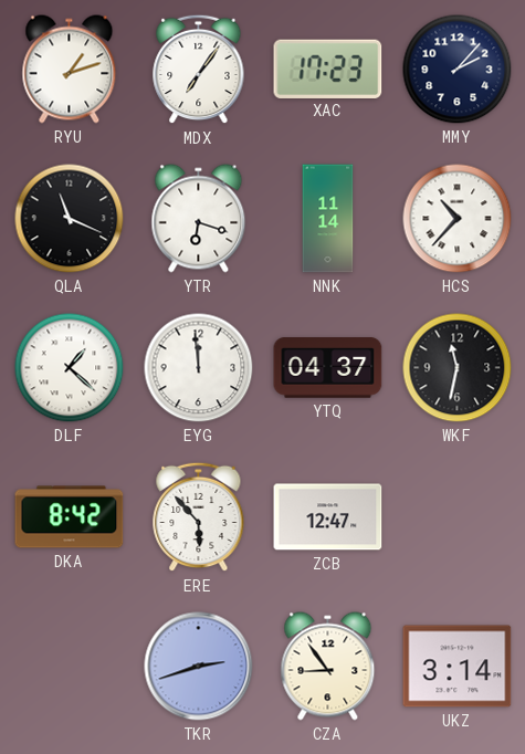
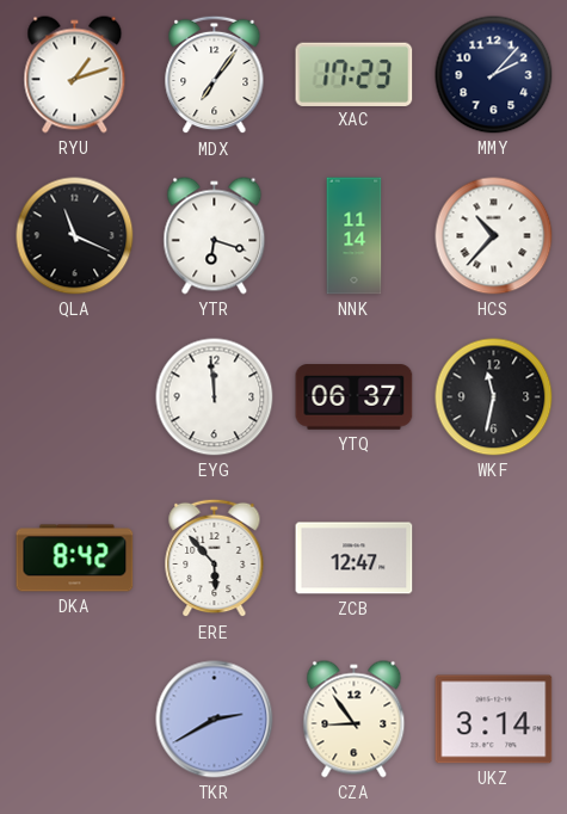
DLF: 1:22 -> none
YTQ: 04:37 -> 06:37
TKR: 2:42 -> 2:40
